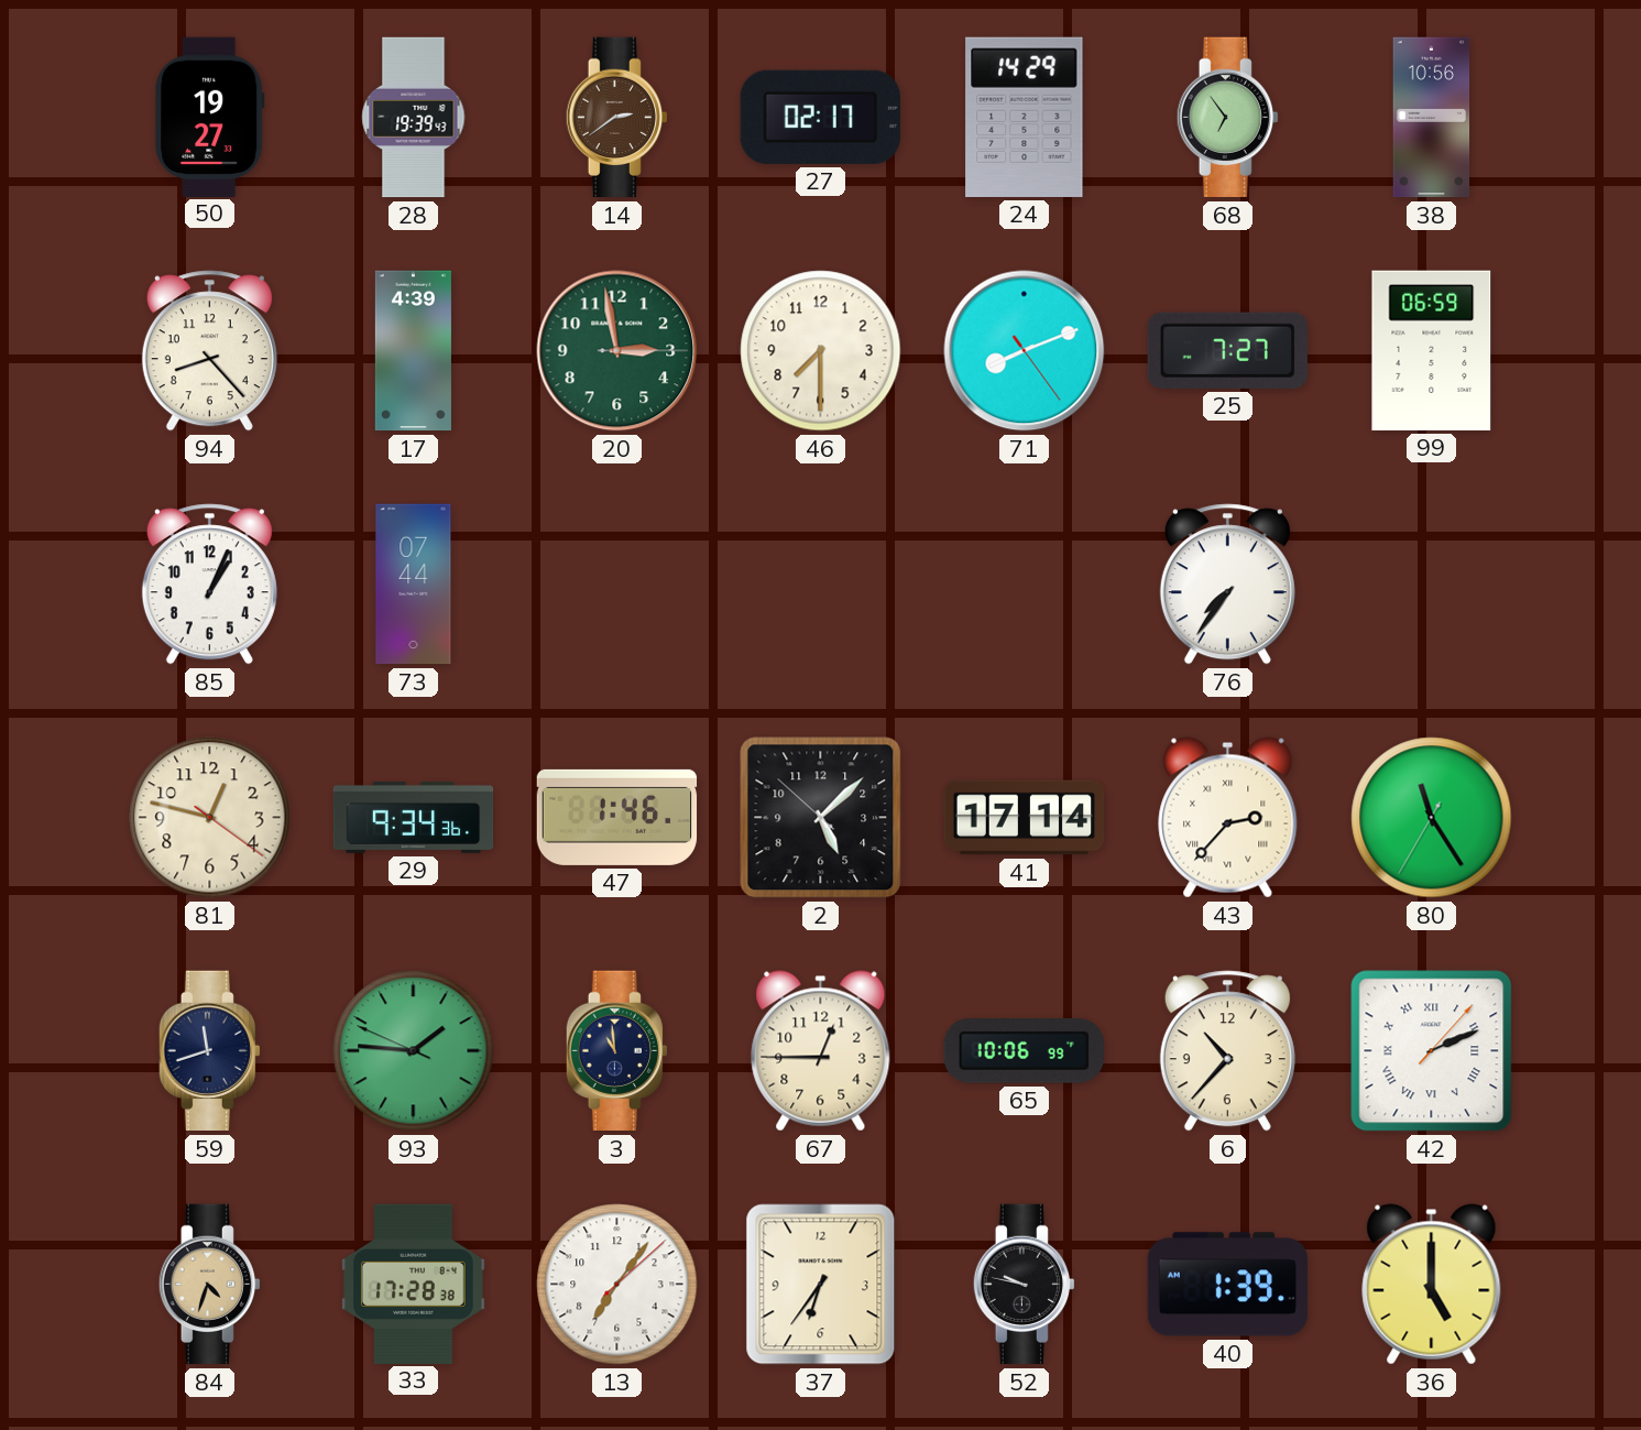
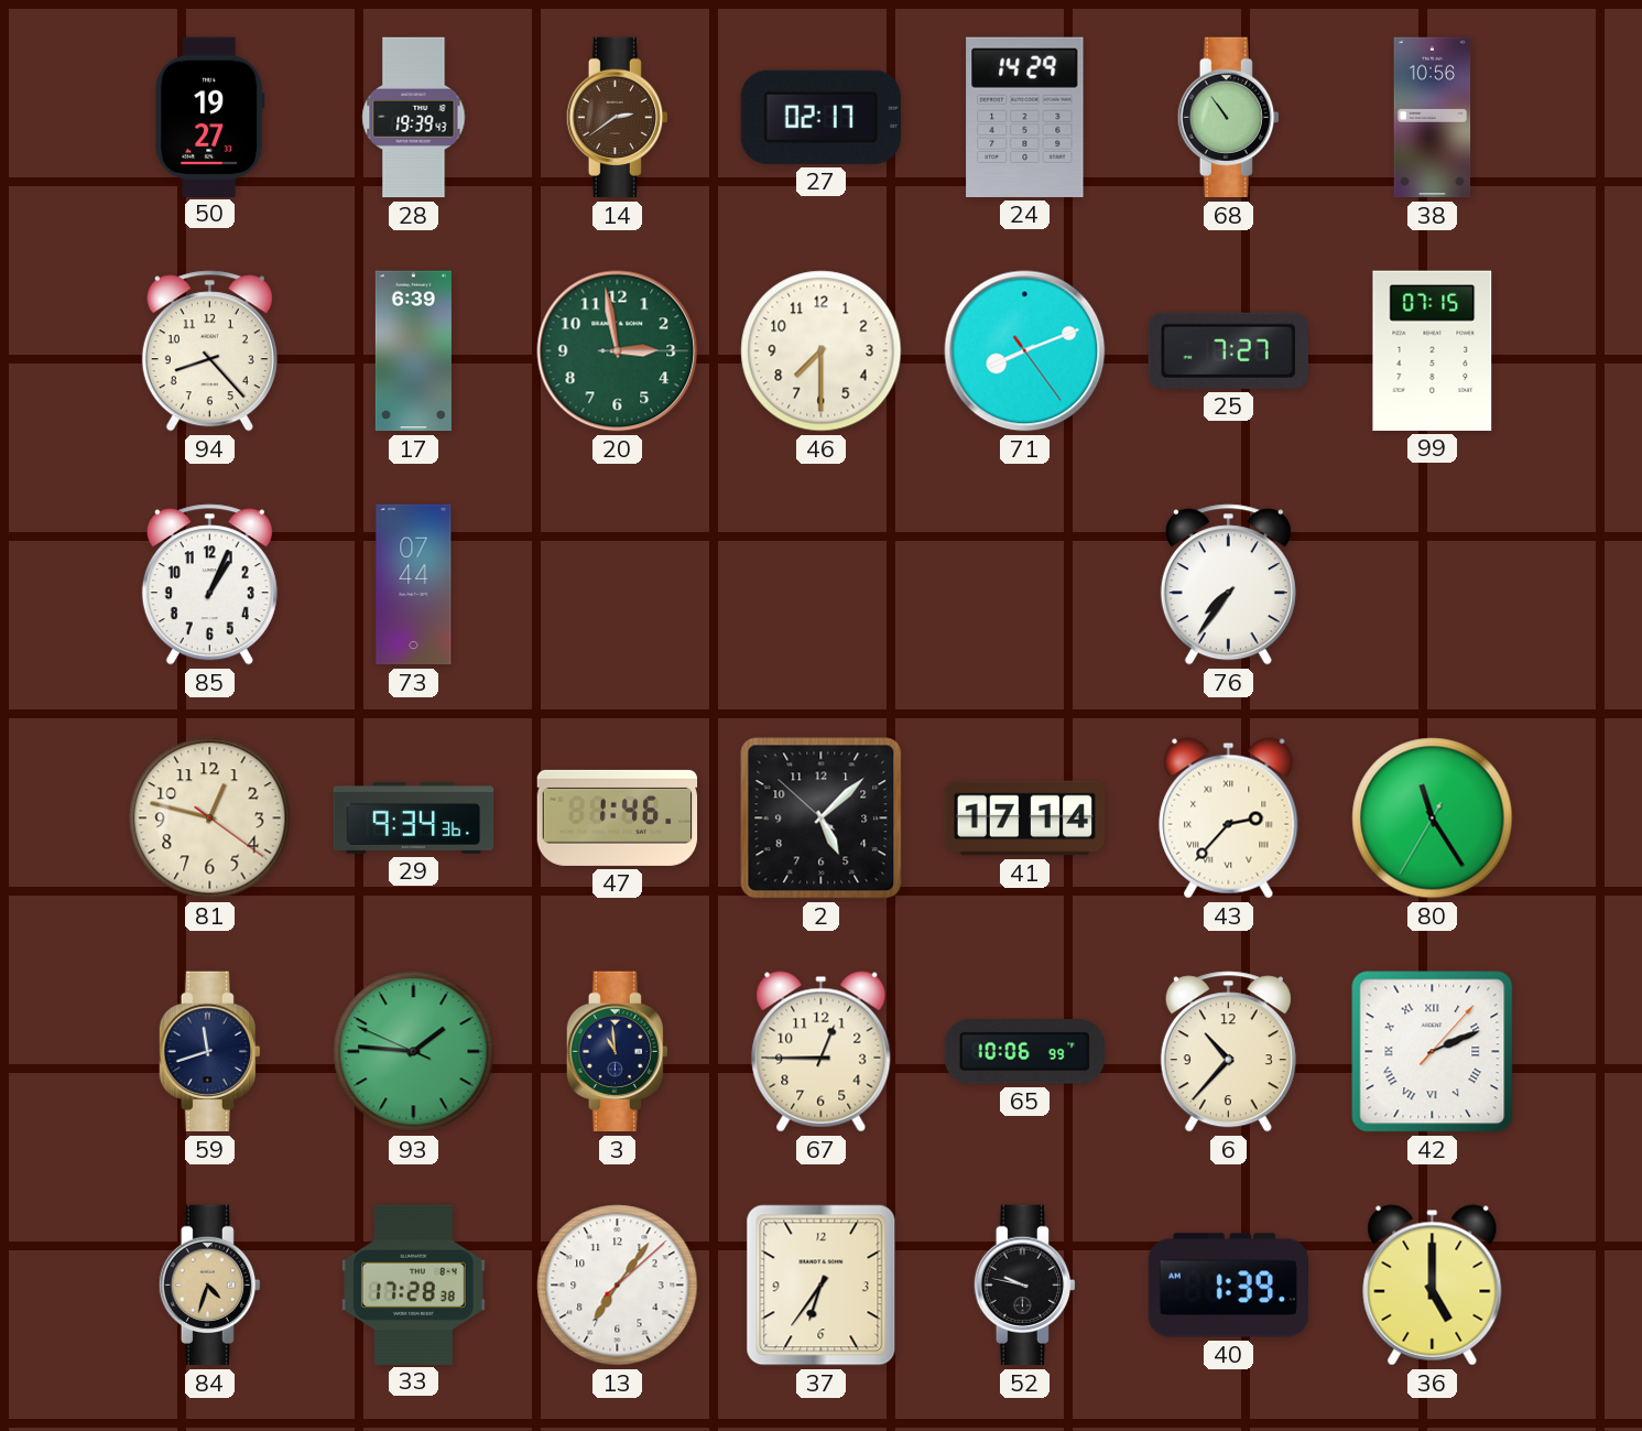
68: 6:54 -> 10:54
17: 4:39 -> 6:39
99: 06:59 -> 07:15
